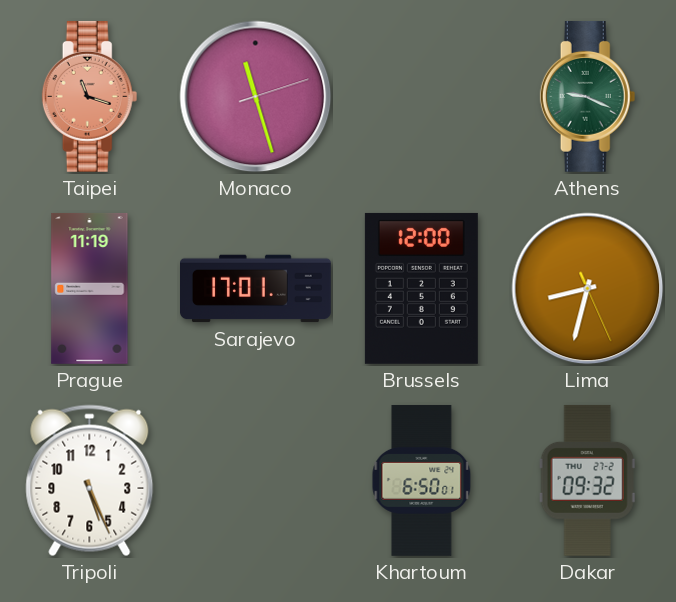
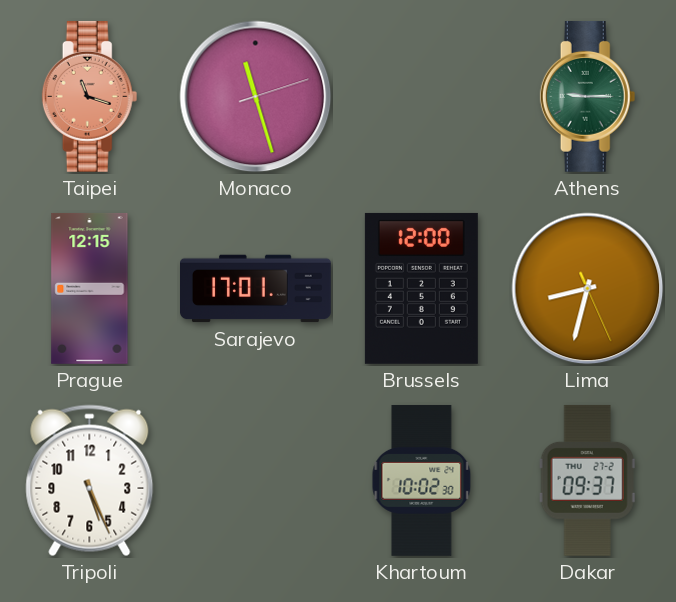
Athens: 9:19 -> 9:15
Prague: 11:19 -> 12:15
Khartoum: 6:50 -> 10:02
Dakar: 09:32 -> 09:37
